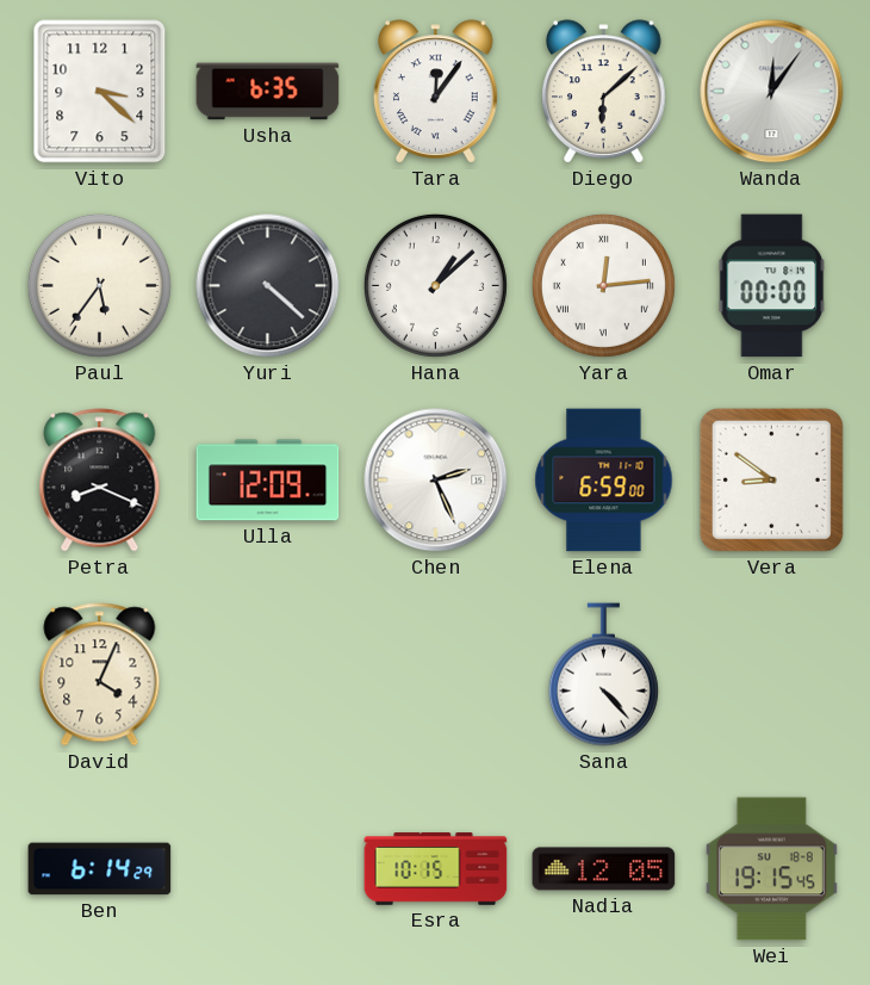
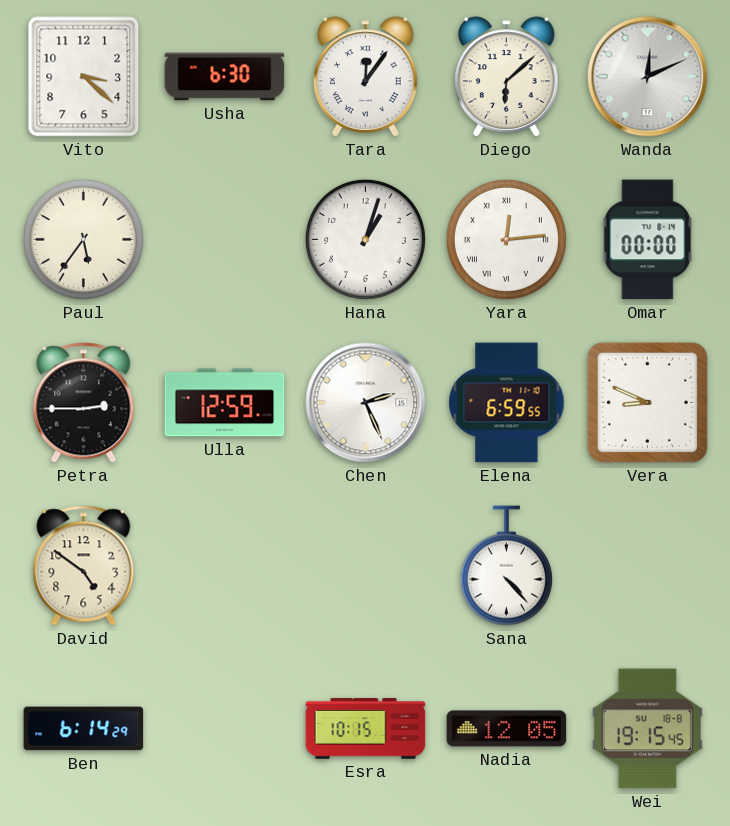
Usha: 6:35 -> 6:30
Wanda: 12:06 -> 12:11
Yuri: 4:22 -> none
Hana: 1:08 -> 1:03
Petra: 8:19 -> 2:45
Ulla: 12:09 -> 12:59
Elena: 6:59:00 -> 6:59:55
Vera: 8:51 -> 8:49
David: 4:04 -> 4:51
